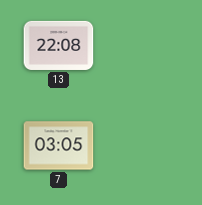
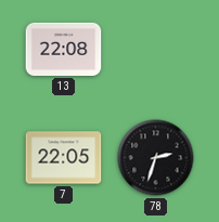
7: 03:05 -> 22:05
78: none -> 2:33
